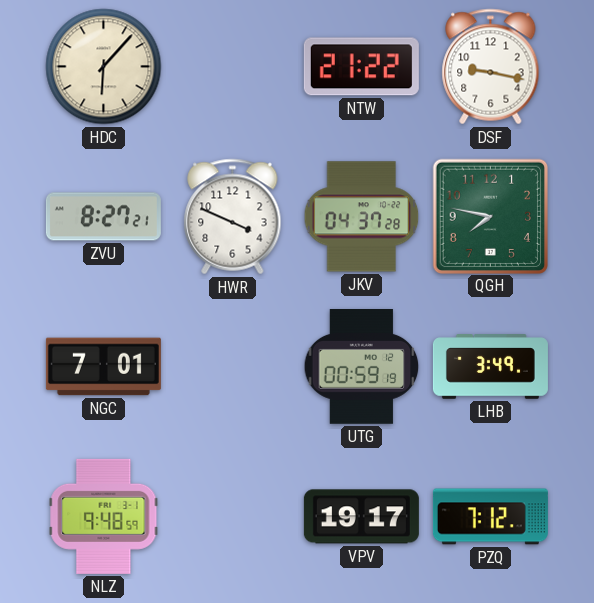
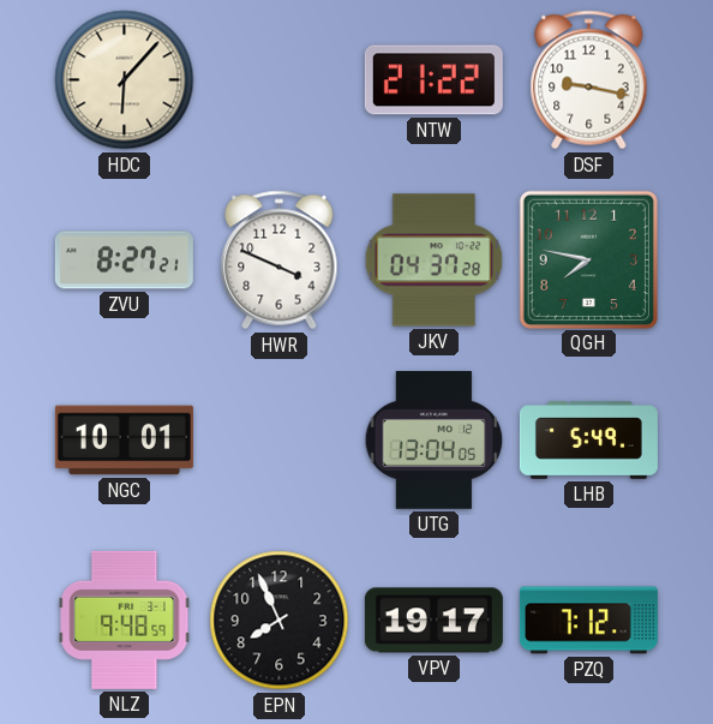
NGC: 7:01 -> 10:01
UTG: 00:59 -> 13:04
LHB: 3:49 -> 5:49
EPN: none -> 7:56
